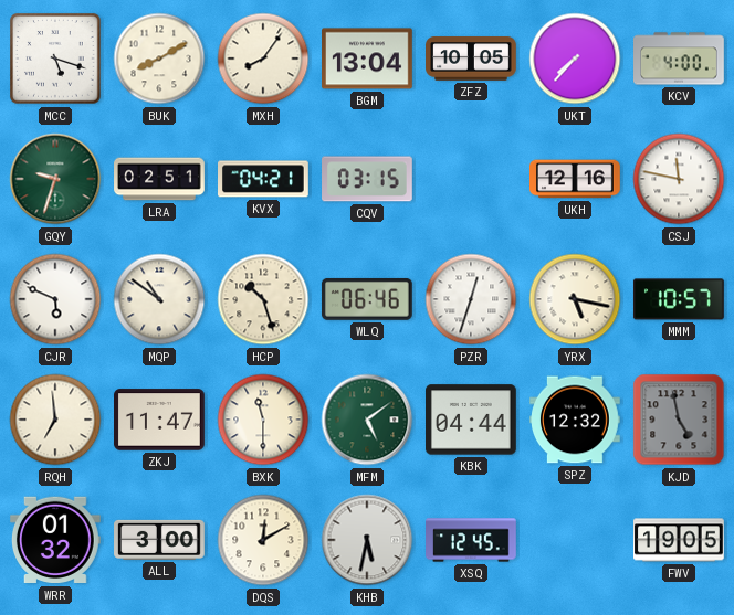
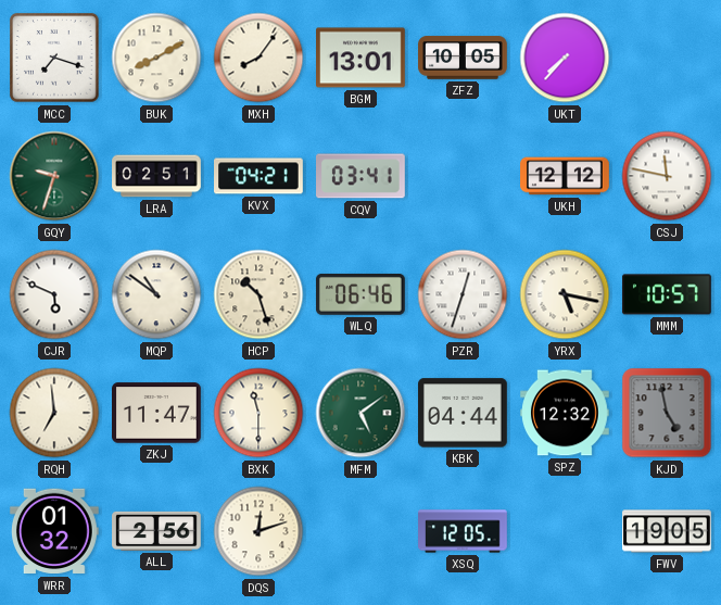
MCC: 5:18 -> 7:18
BGM: 13:04 -> 13:01
KCV: 4:00 -> none
CQV: 03:15 -> 03:41
UKH: 12:16 -> 12:12
ALL: 3:00 -> 2:56
DQS: 12:10 -> 12:12
KHB: 5:32 -> none
XSQ: 12:45 -> 12:05
